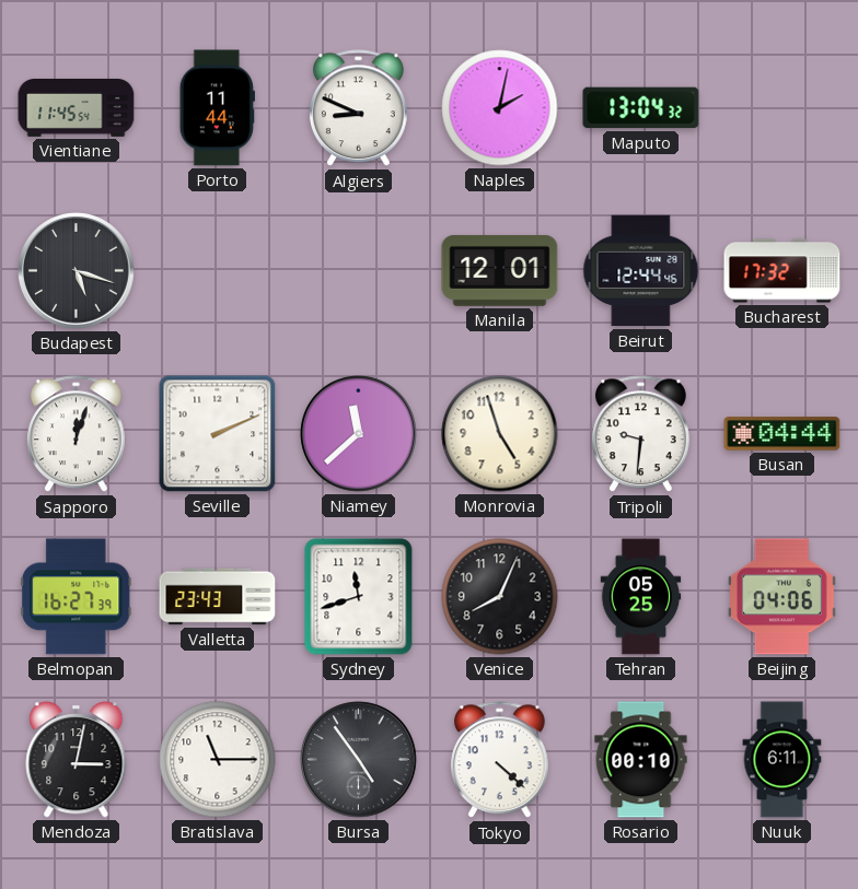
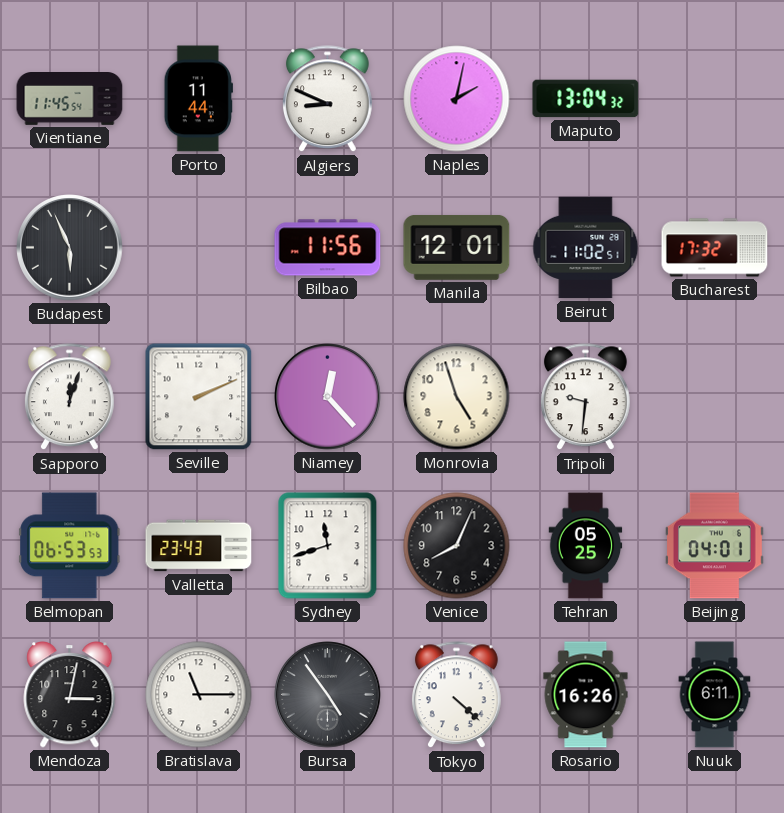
Budapest: 5:18 -> 5:56
Bilbao: none -> 11:56
Beirut: 12:44 -> 11:02
Niamey: 11:38 -> 12:23
Busan: 04:44 -> none
Belmopan: 16:27 -> 06:53
Beijing: 04:06 -> 04:01
Rosario: 00:10 -> 16:26
